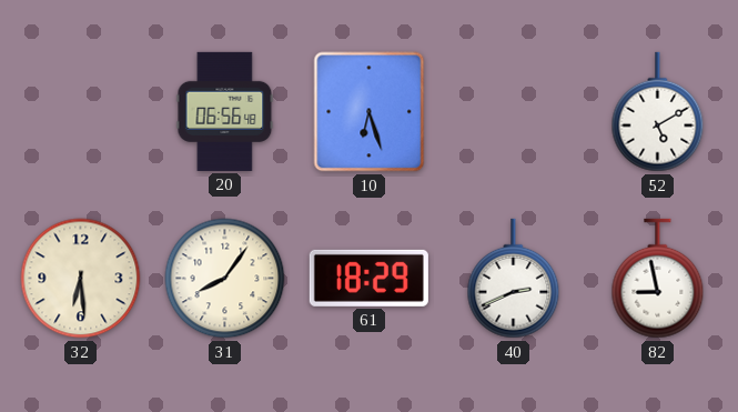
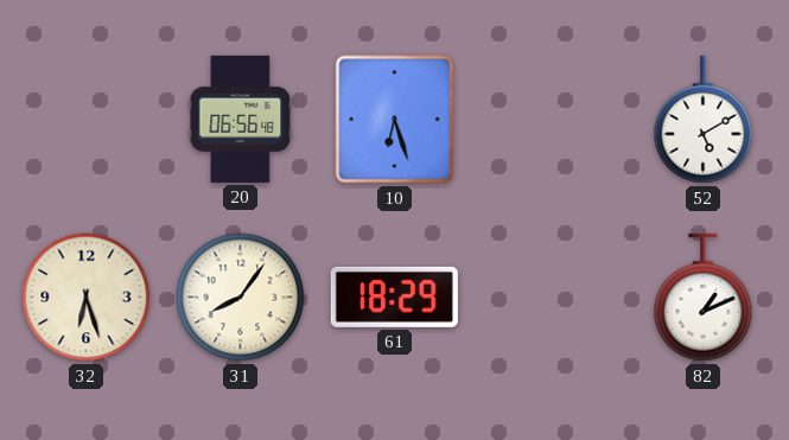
32: 6:29 -> 6:27
40: 2:41 -> none
82: 8:58 -> 1:11
